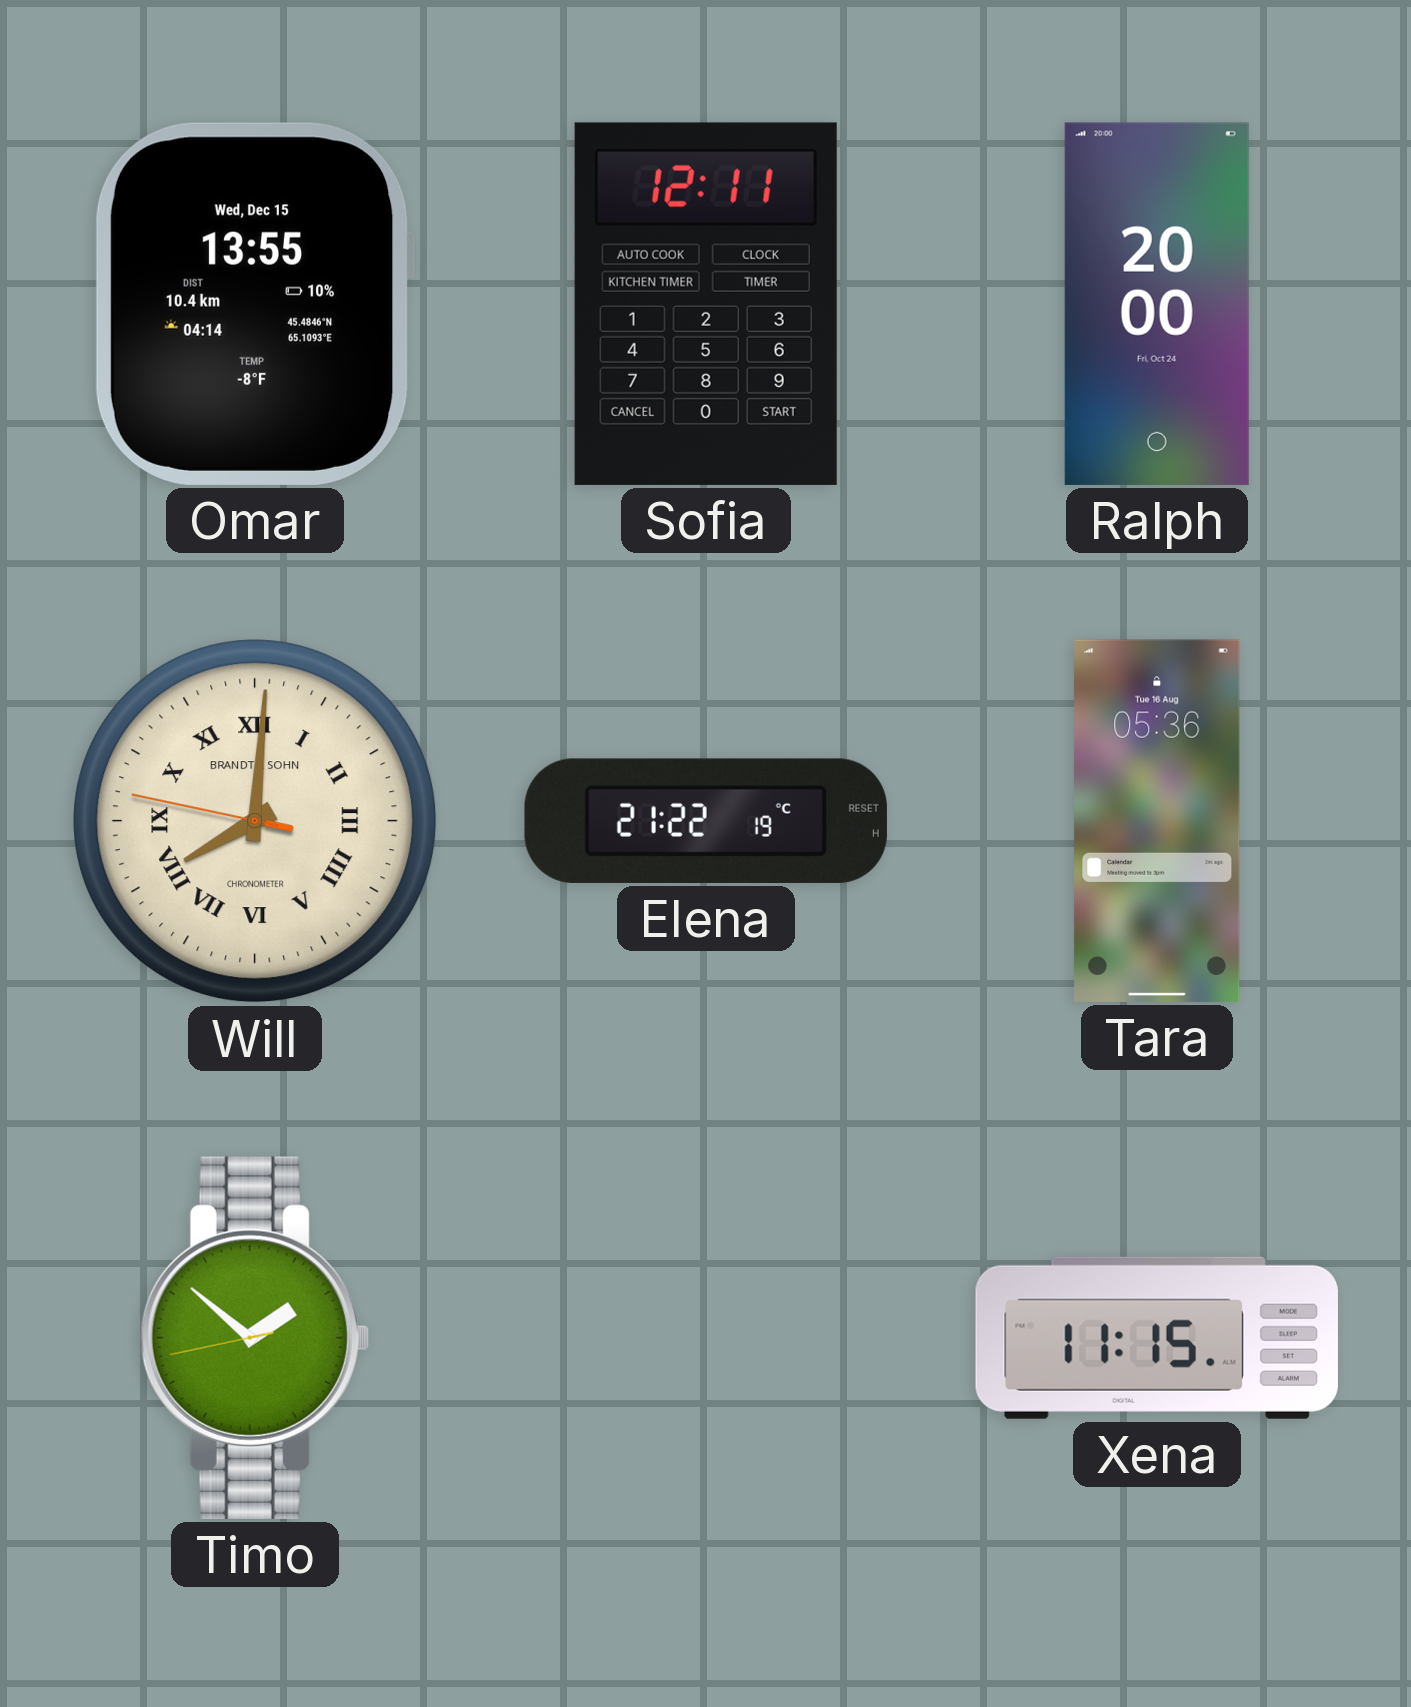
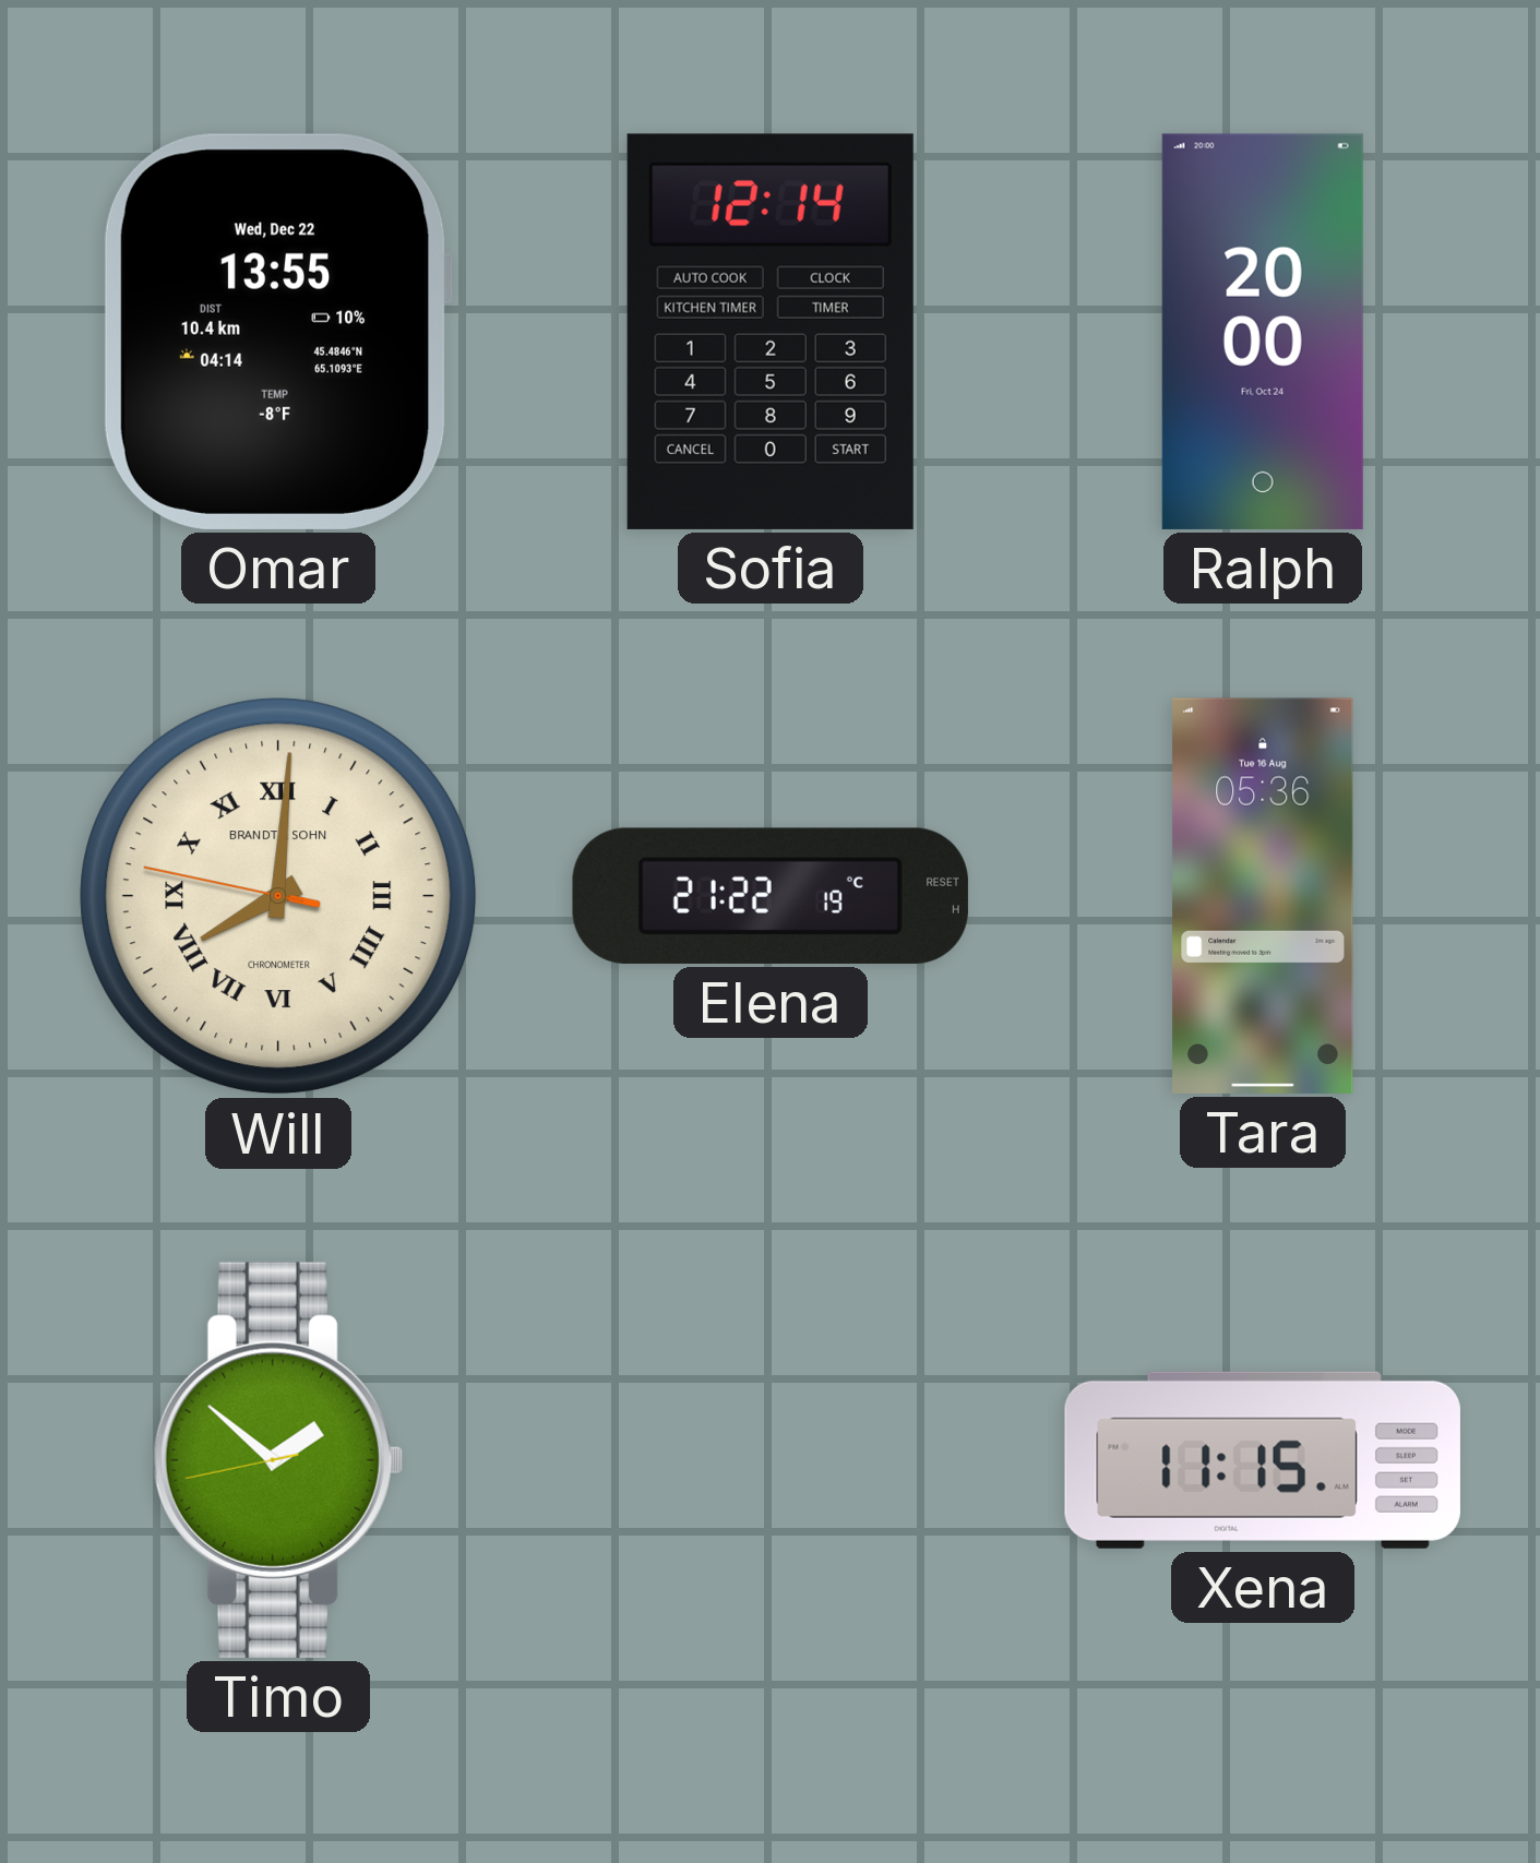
Omar date: Wed, Dec 15 -> Wed, Dec 22
Sofia: 12:11 -> 12:14
